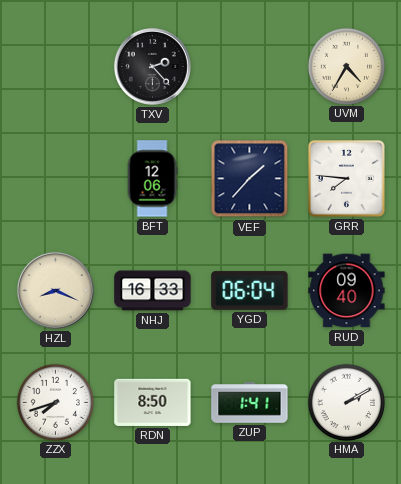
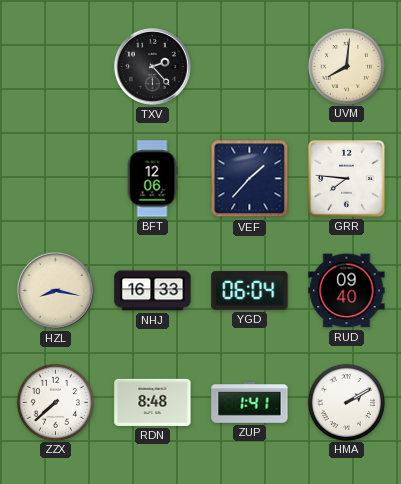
UVM: 4:35 -> 8:01
HZL: 8:19 -> 8:17
ZZX: 7:42 -> 7:38
RDN: 8:50 -> 8:48
